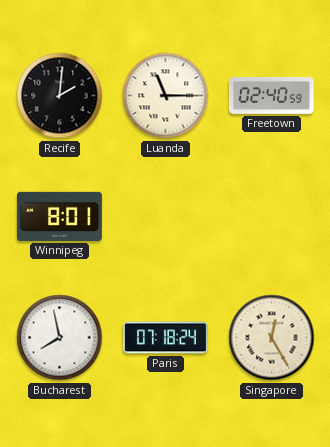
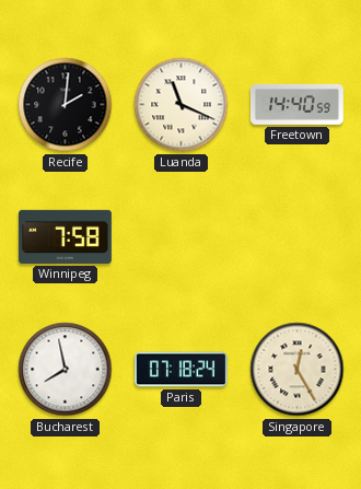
Luanda: 11:15 -> 11:19
Freetown: 02:40 -> 14:40
Winnipeg: 8:01 -> 7:58
